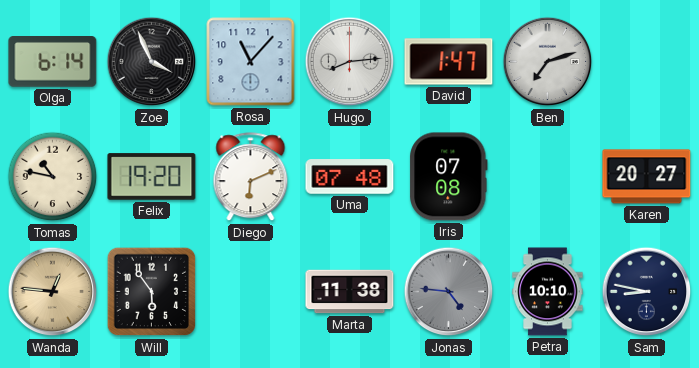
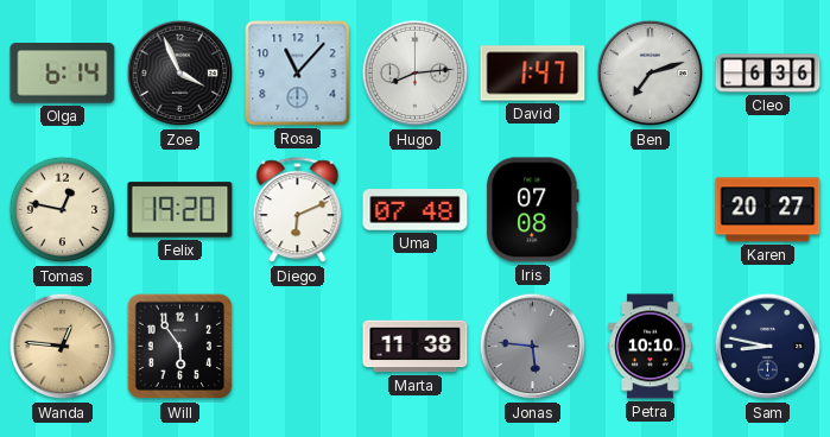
Cleo: none -> 6:36
Tomas: 10:47 -> 12:47
Jonas: 4:46 -> 5:46
